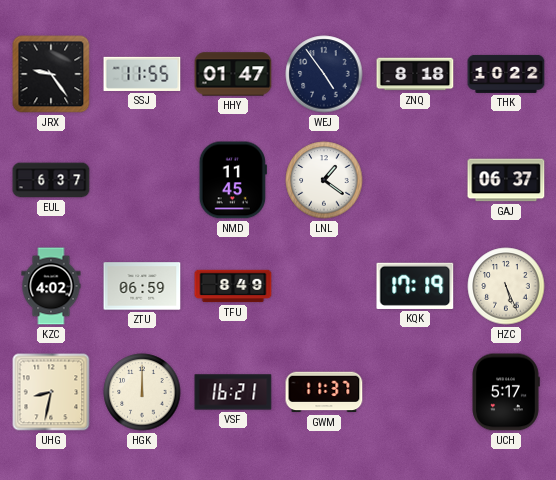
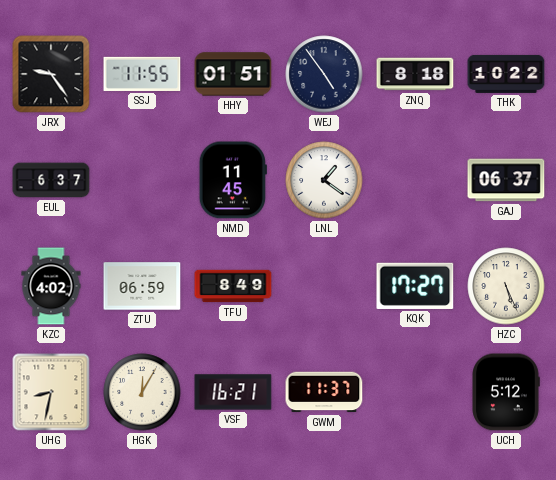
HHY: 01:47 -> 01:51
KQK: 17:19 -> 17:27
HGK: 12:00 -> 12:05
UCH: 5:17 -> 5:12
